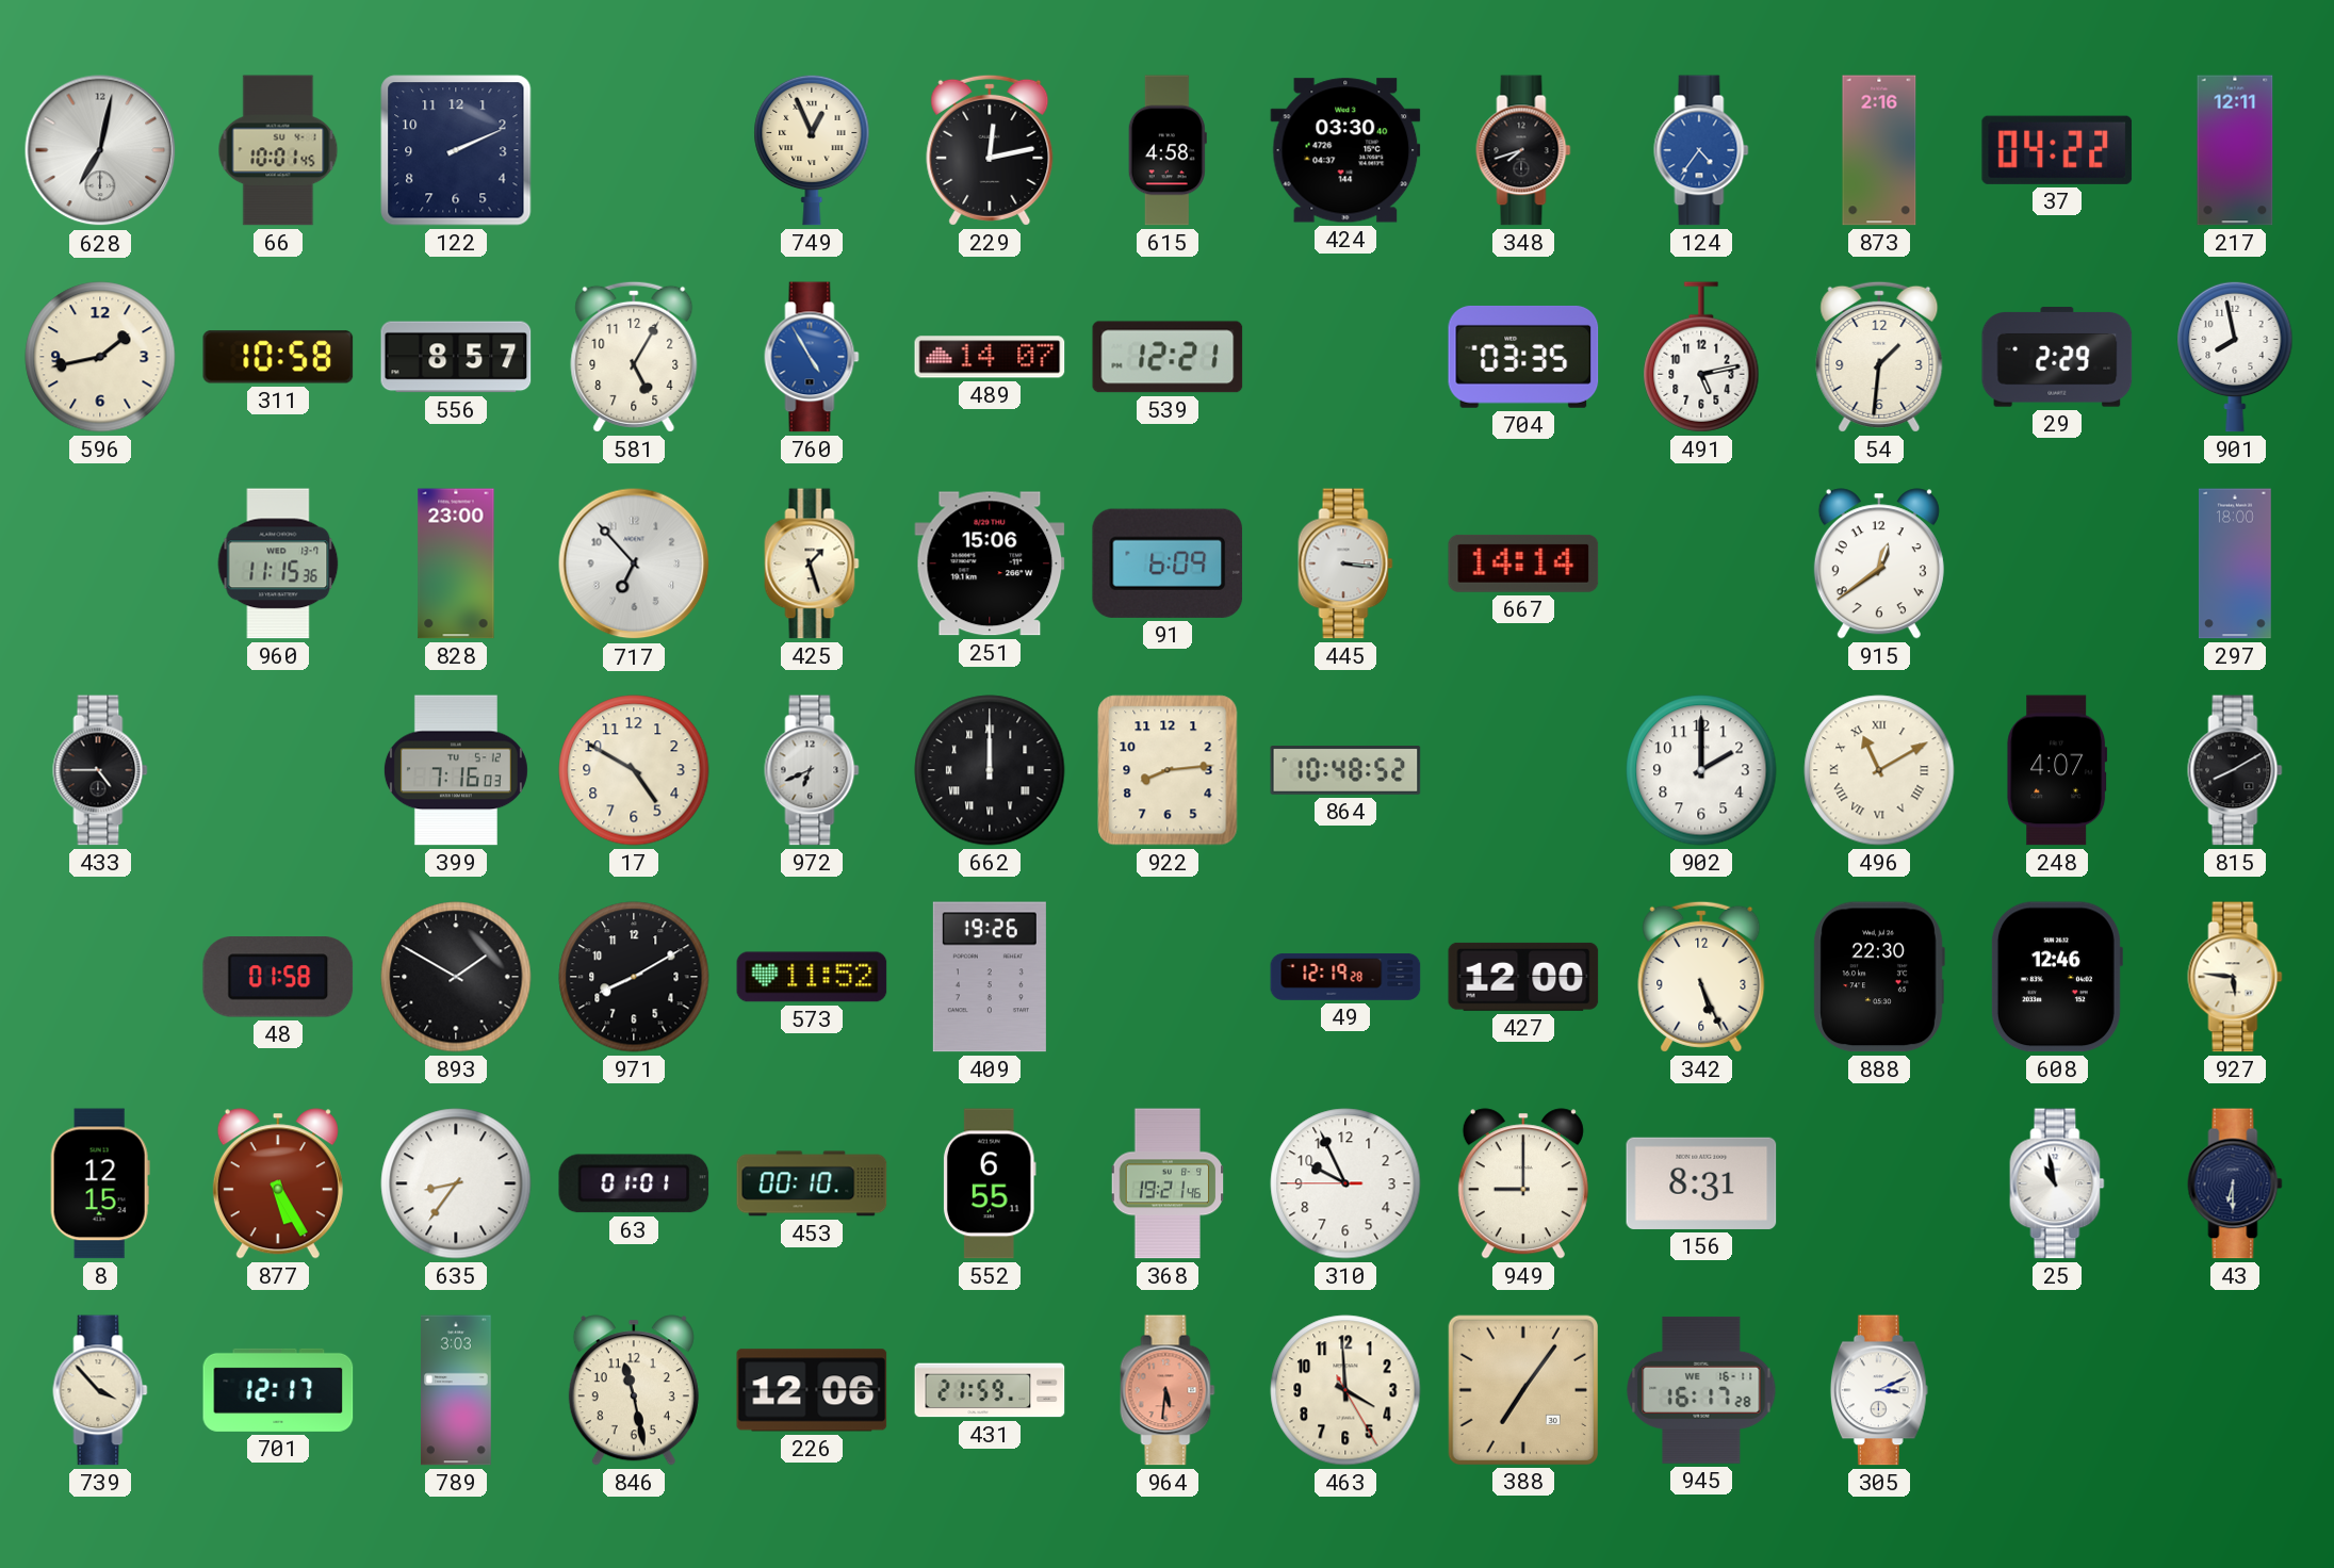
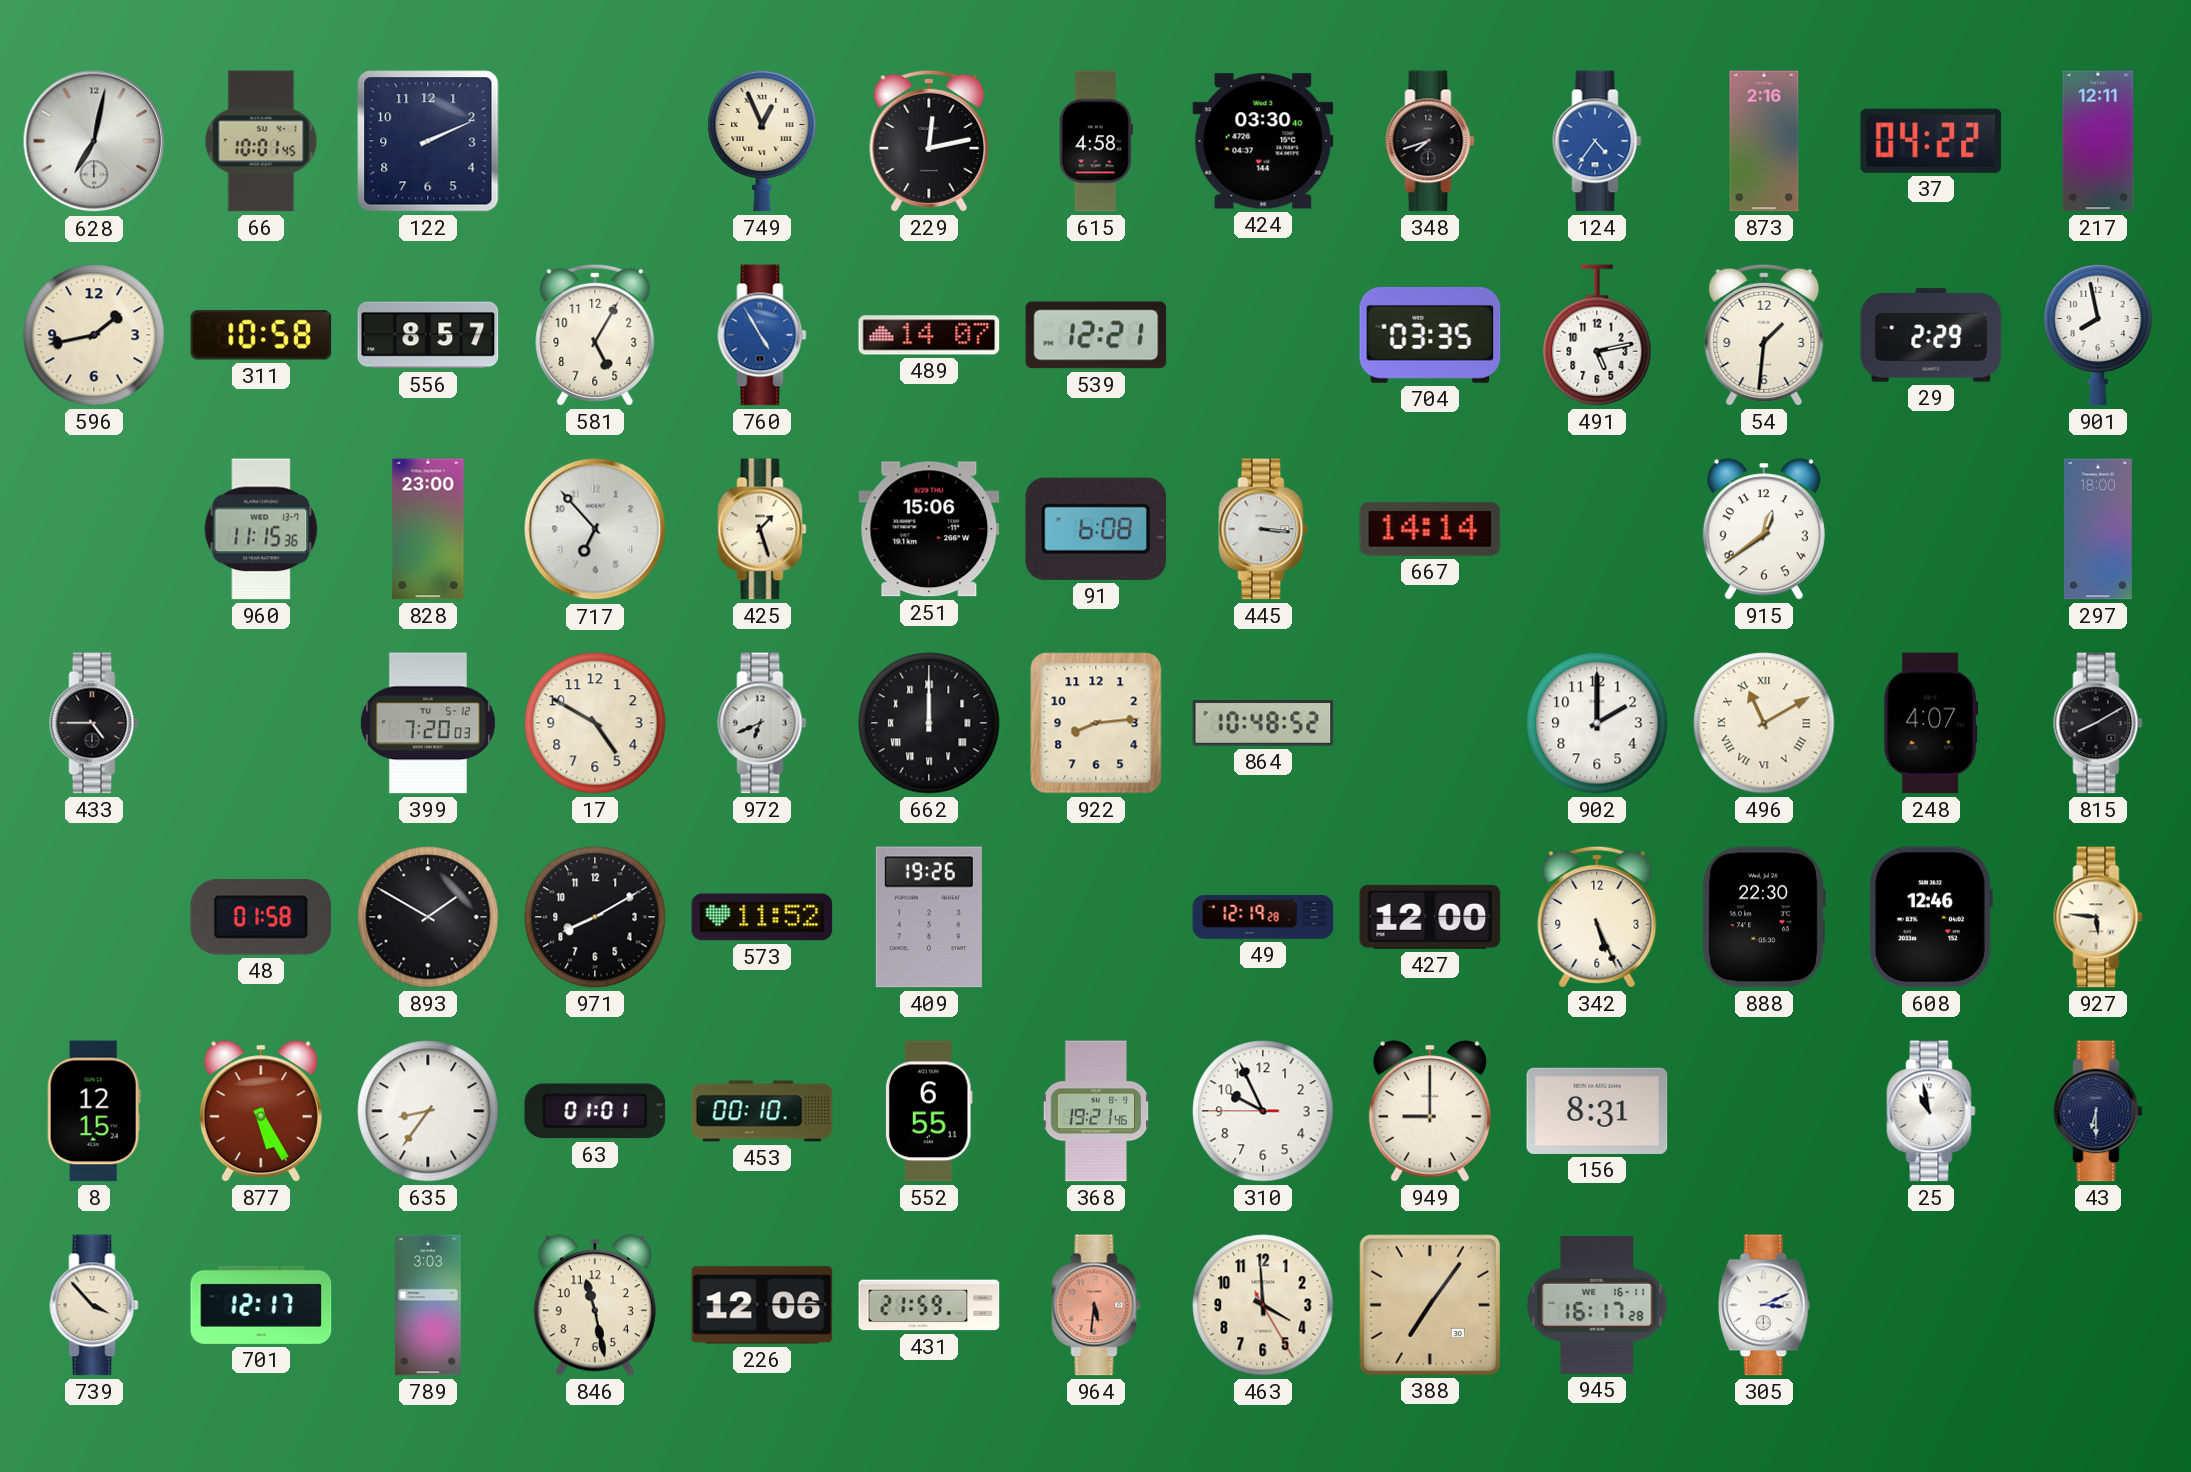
91: 6:09 -> 6:08
399: 7:16 -> 7:20
